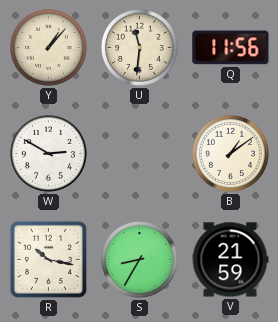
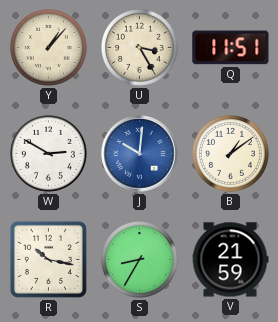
U: 11:31 -> 3:25
Q: 11:56 -> 11:51
J: none -> 10:01
